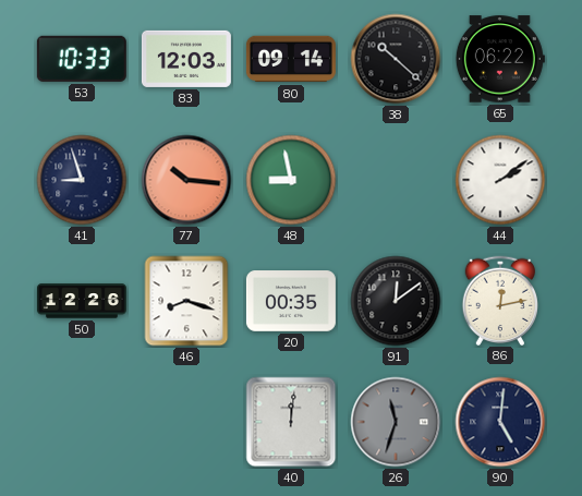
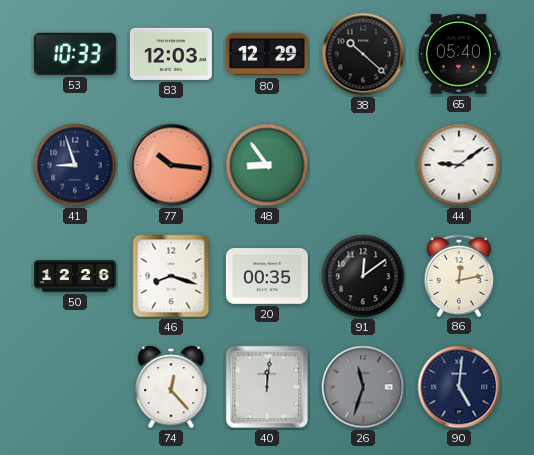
80: 09:14 -> 12:29
65: 06:22 -> 05:40
48: 8:58 -> 8:54
44: 2:09 -> 9:09
74: none -> 12:23
